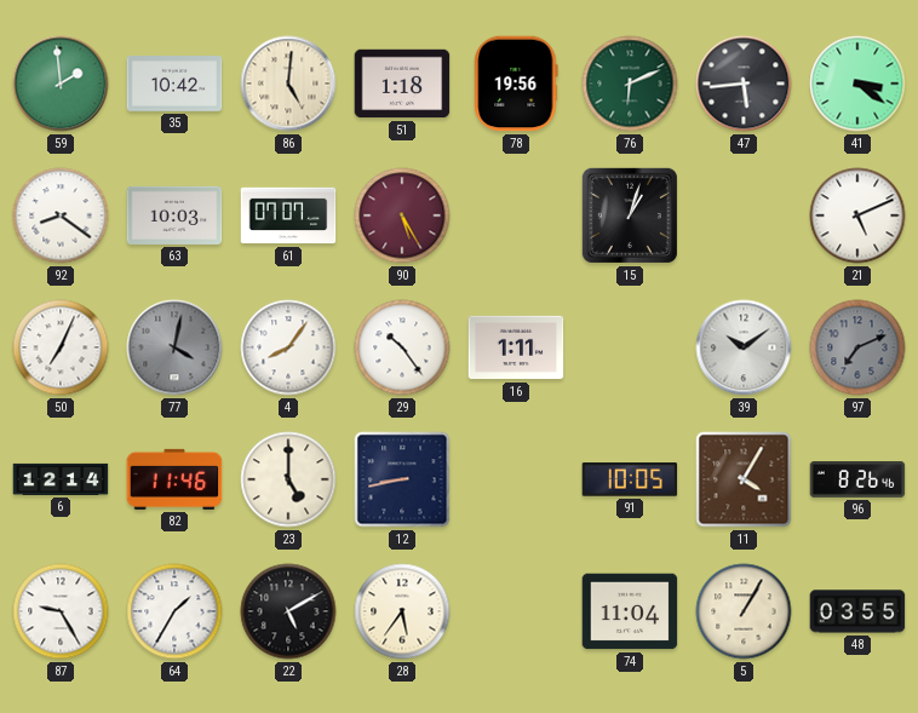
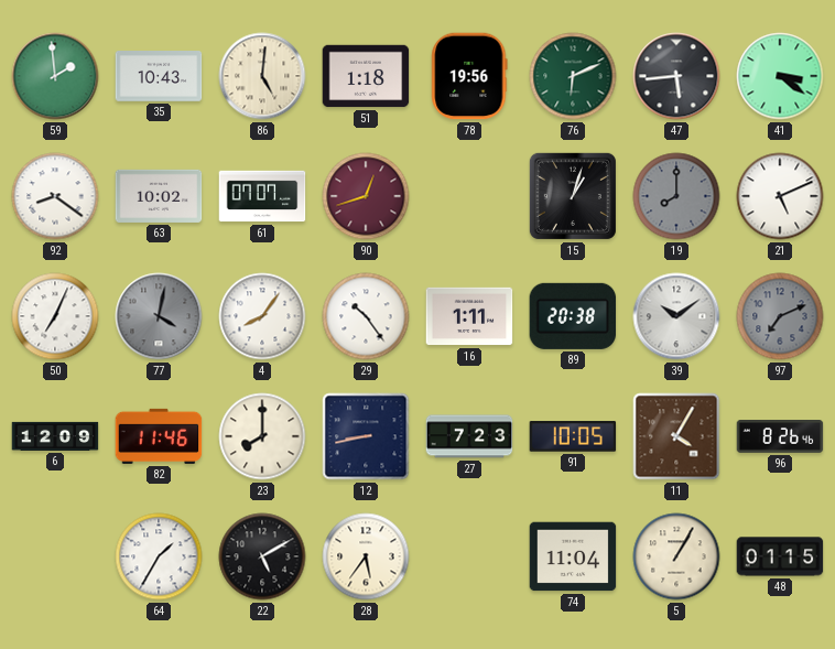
35: 10:42 -> 10:43
63: 10:03 -> 10:02
90: 5:25 -> 12:42
19: none -> 8:00
89: none -> 20:38
6: 12:14 -> 12:09
23: 5:00 -> 8:00
27: none -> 7:23
87: 9:25 -> none
48: 03:55 -> 01:15
